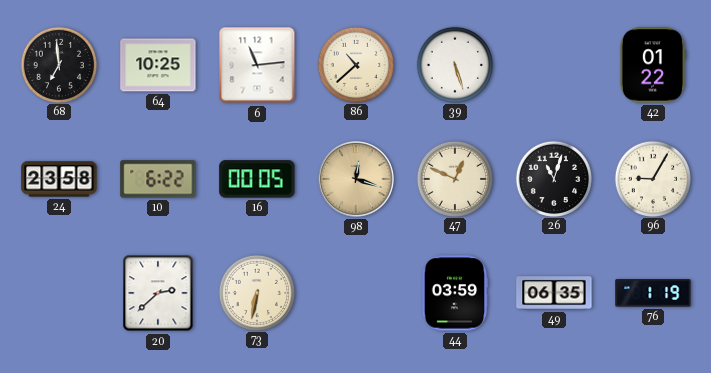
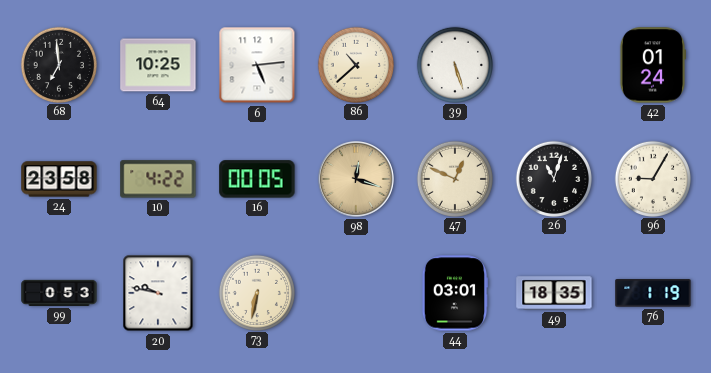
6: 11:14 -> 5:14
42: 01:22 -> 01:24
10: 6:22 -> 4:22
99: none -> 0:53
20: 2:38 -> 9:47
44: 03:59 -> 03:01
49: 06:35 -> 18:35
